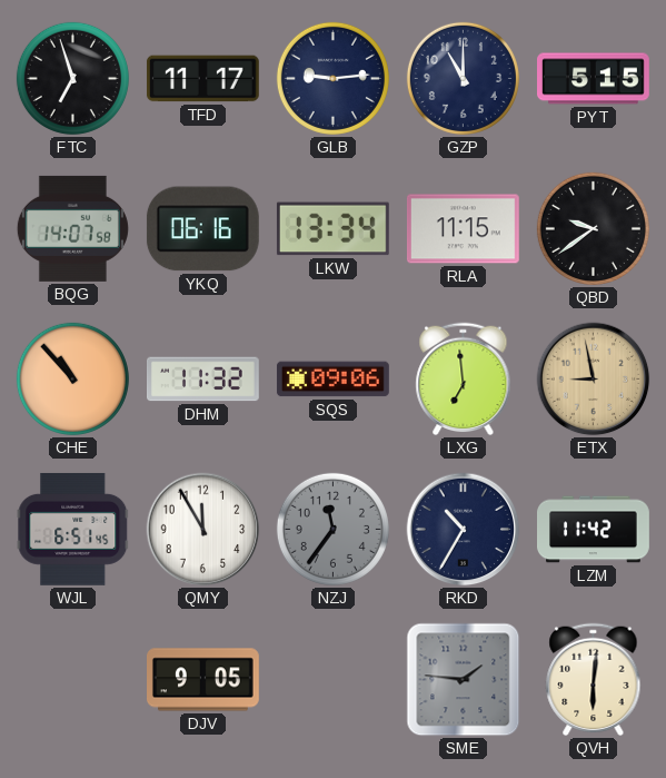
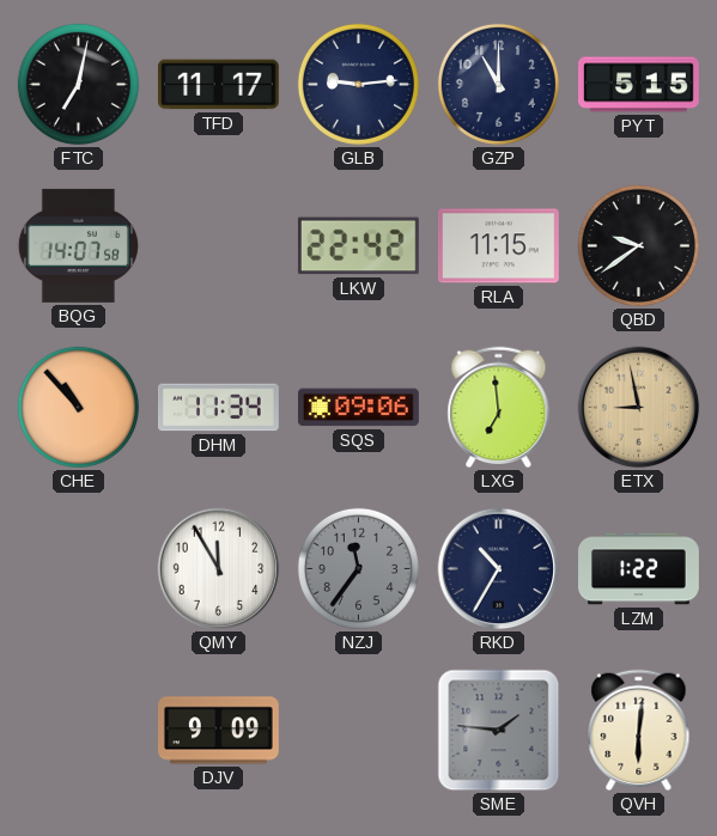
FTC: 6:57 -> 7:02
YKQ: 06:16 -> none
LKW: 13:34 -> 22:42
DHM: 11:32 -> 11:34
WJL: 6:51 -> none
LZM: 11:42 -> 1:22
DJV: 9:05 -> 9:09
